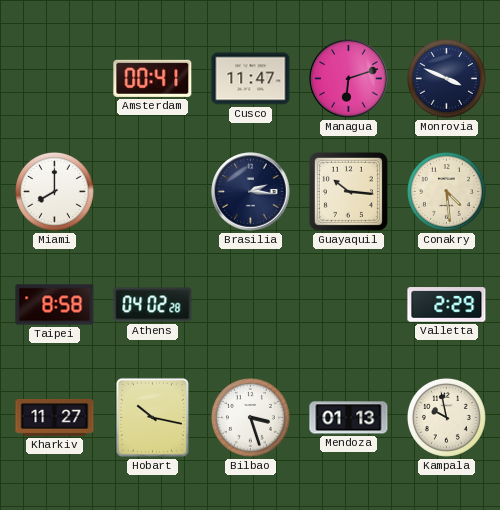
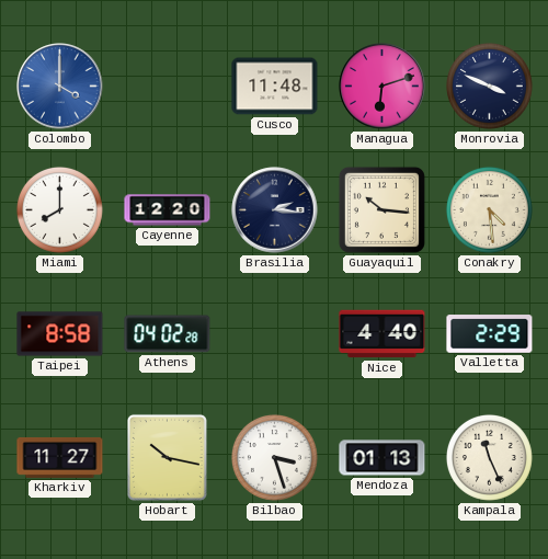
Colombo: none -> 4:00
Amsterdam: 00:41 -> none
Cusco: 11:47 -> 11:48
Cayenne: none -> 12:20
Nice: none -> 4:40
Kampala: 9:58 -> 11:26
